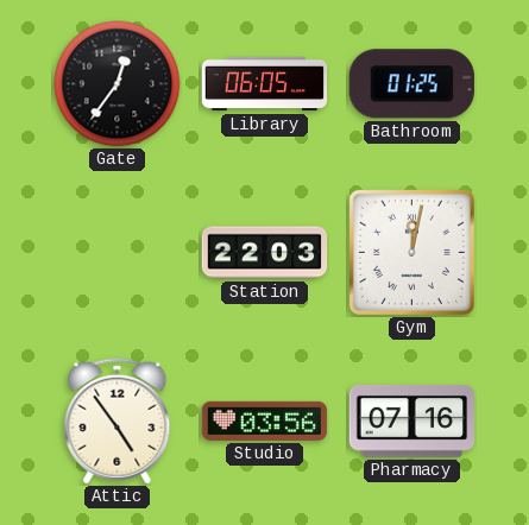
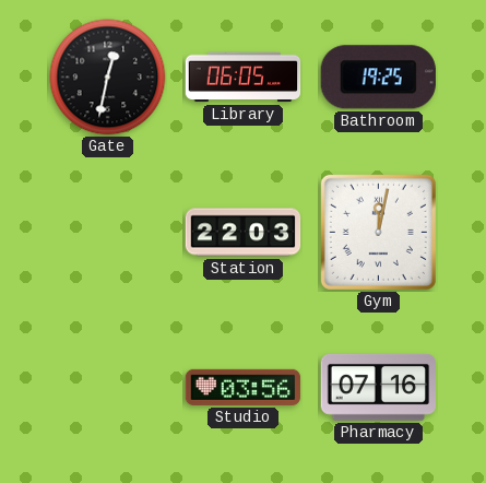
Gate: 12:36 -> 12:32
Bathroom: 01:25 -> 19:25
Attic: 4:54 -> none
